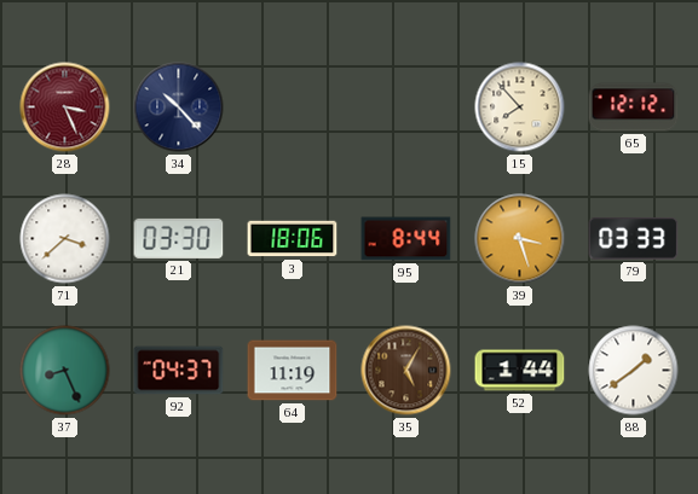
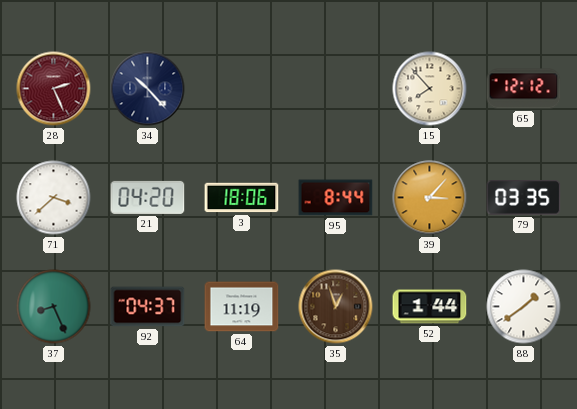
28: 3:26 -> 2:26
21: 03:30 -> 04:20
39: 3:27 -> 3:07
79: 03:33 -> 03:35
35: 5:05 -> 12:57
